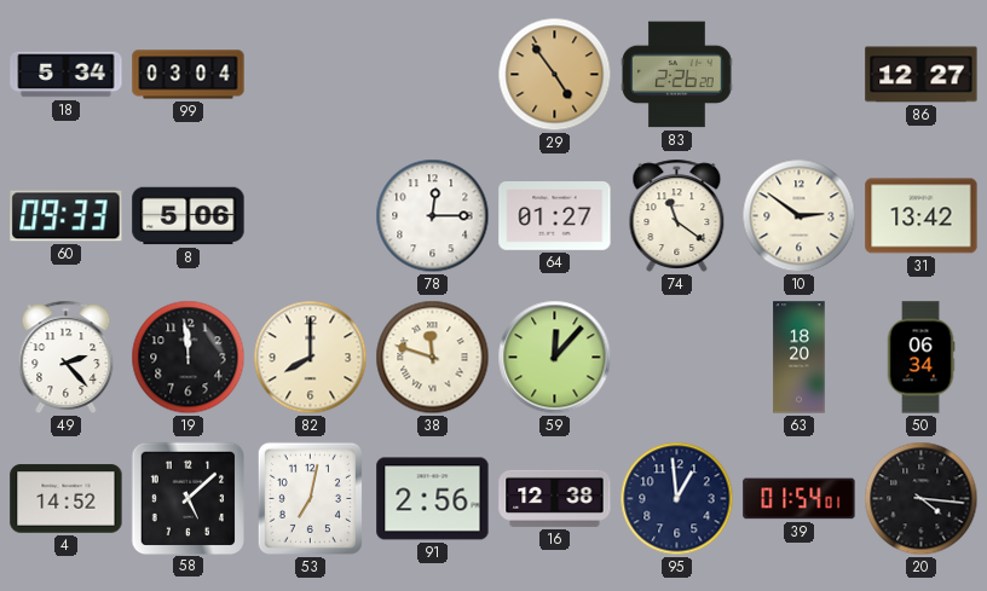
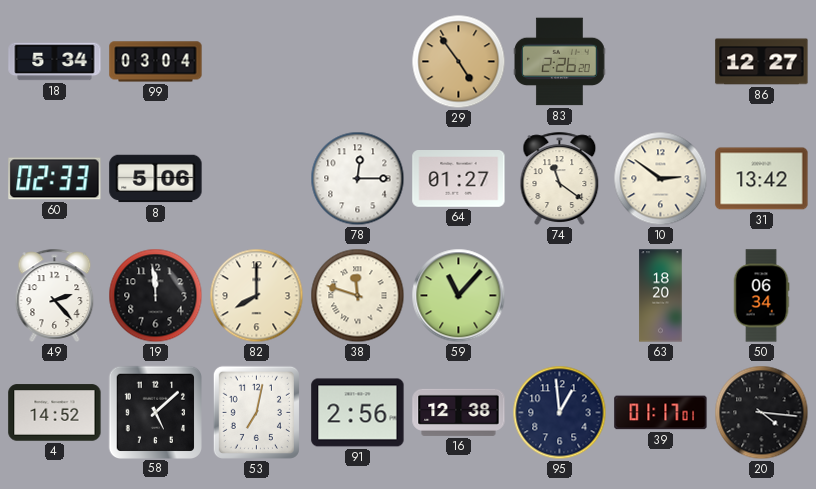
60: 09:33 -> 02:33
59: 12:07 -> 11:07
39: 01:54 -> 01:17
